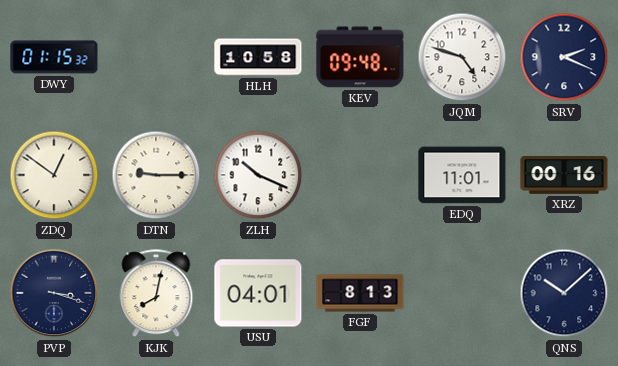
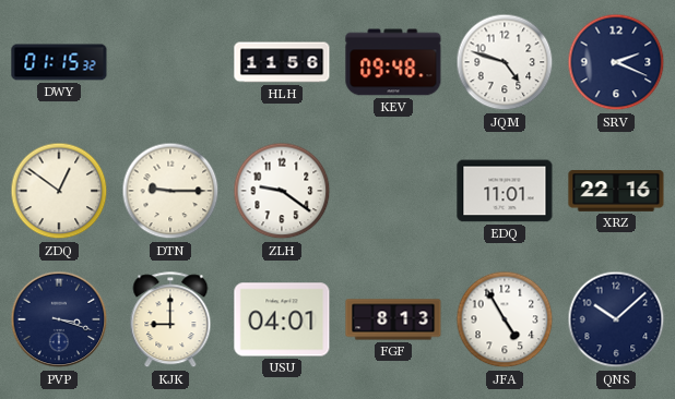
HLH: 10:58 -> 11:56
ZLH: 10:19 -> 9:21
XRZ: 00:16 -> 22:16
KJK: 8:02 -> 9:00
JFA: none -> 4:55
